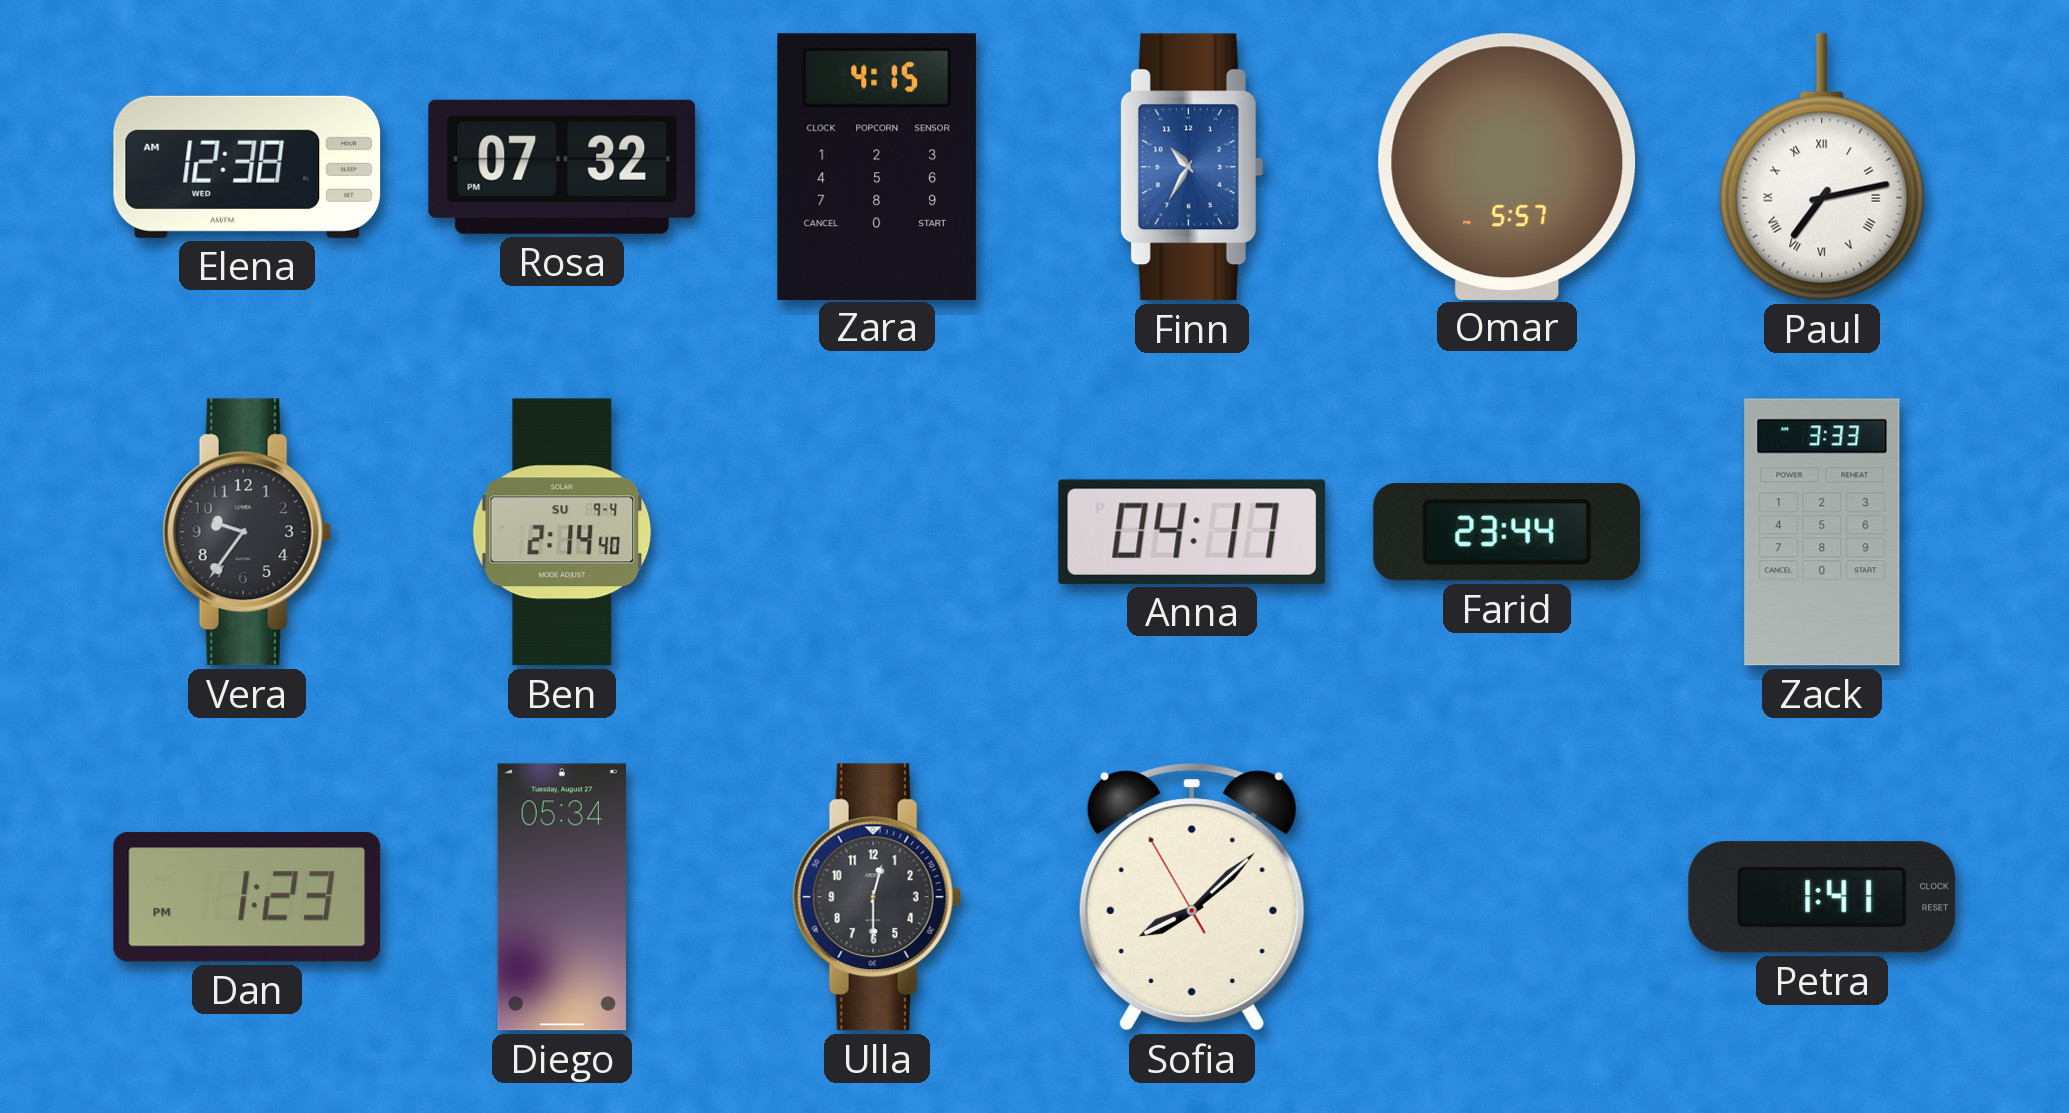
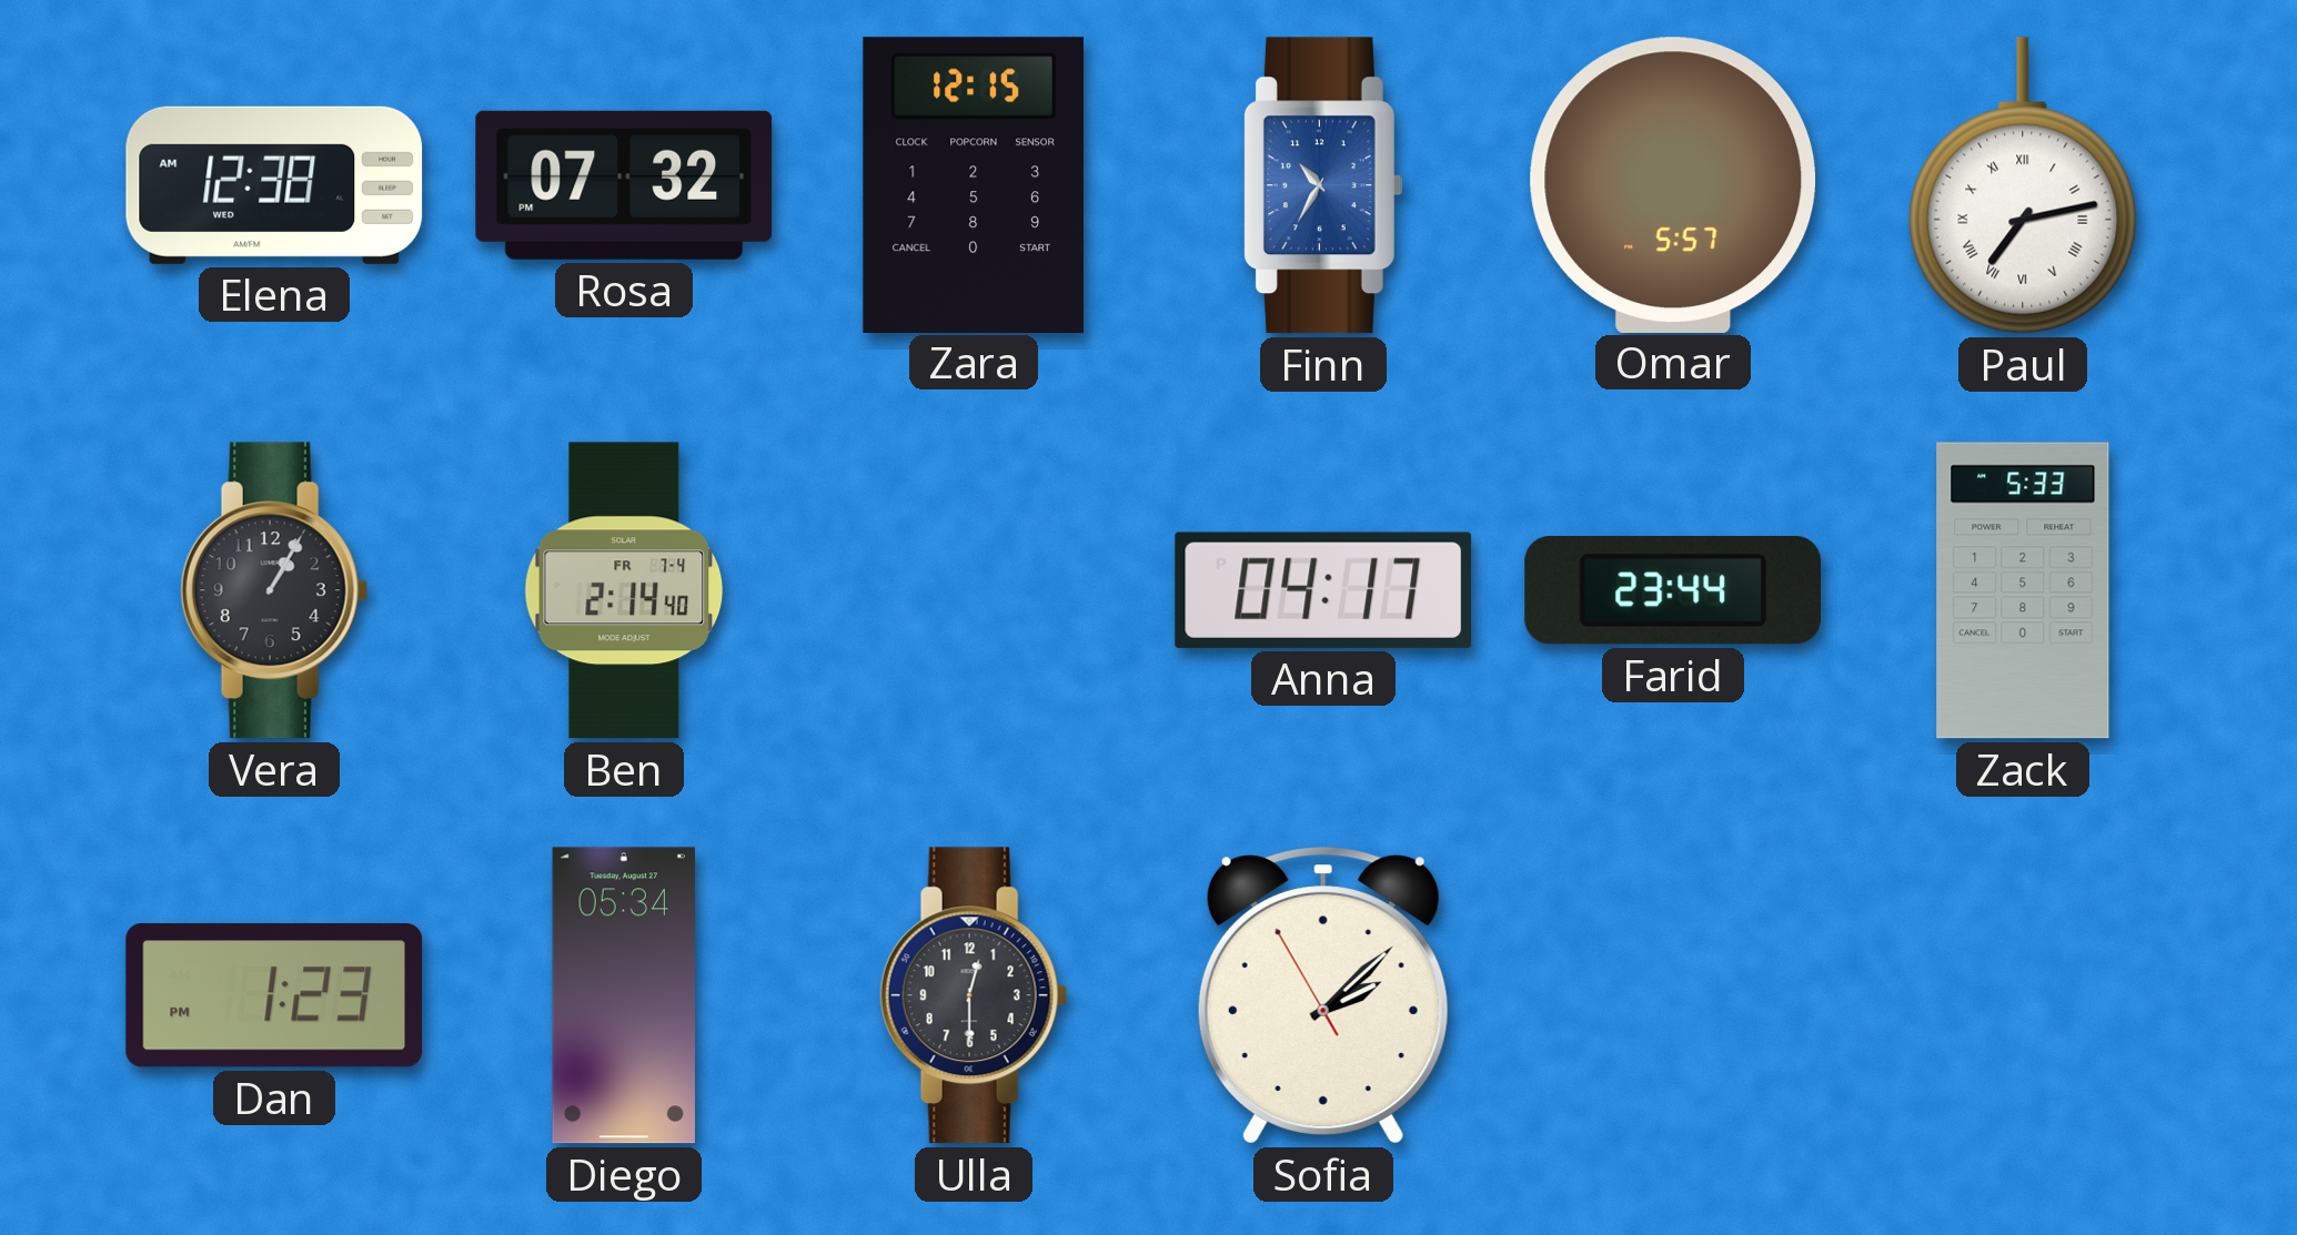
Zara: 4:15 -> 12:15
Vera: 9:36 -> 1:05
Ben date: SU 9-4 -> FR 7-4
Zack: 3:33 -> 5:33
Sofia: 8:07 -> 2:07
Petra: 1:41 -> none
